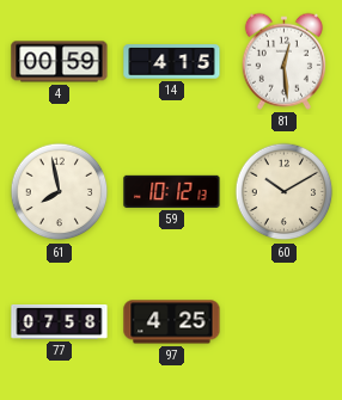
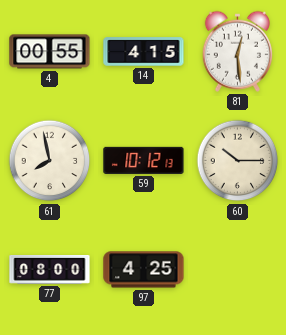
4: 00:59 -> 00:55
60: 10:10 -> 10:15
77: 07:58 -> 08:00
